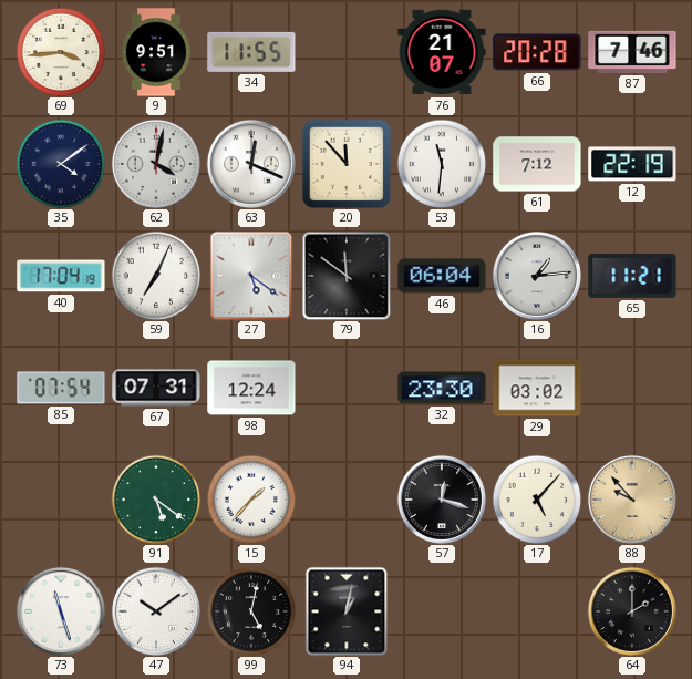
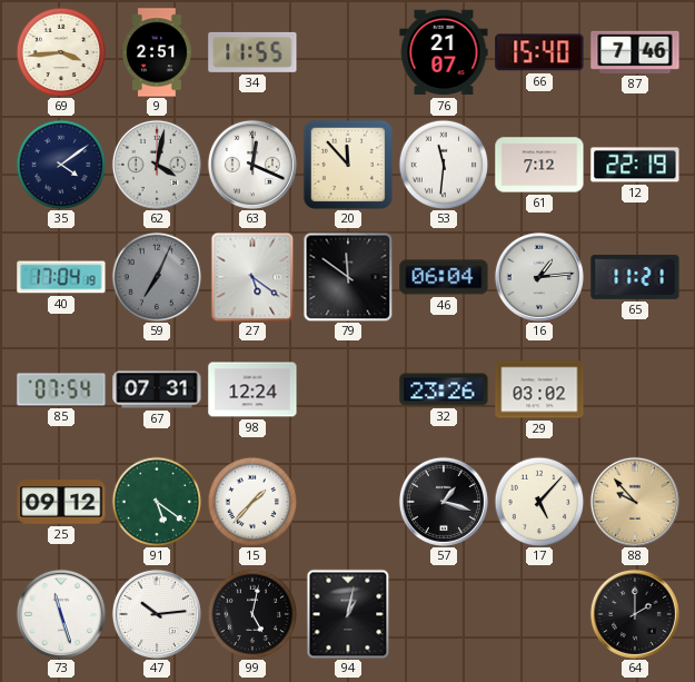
9: 9:51 -> 2:51
66: 20:28 -> 15:40
59 dial: white -> grey
32: 23:30 -> 23:26
25: none -> 09:12
57: 12:18 -> 1:18
47: 10:09 -> 10:14
